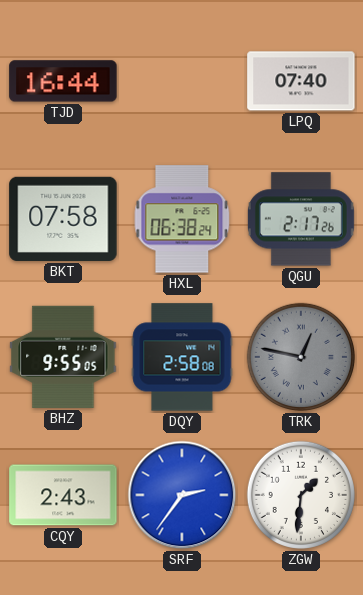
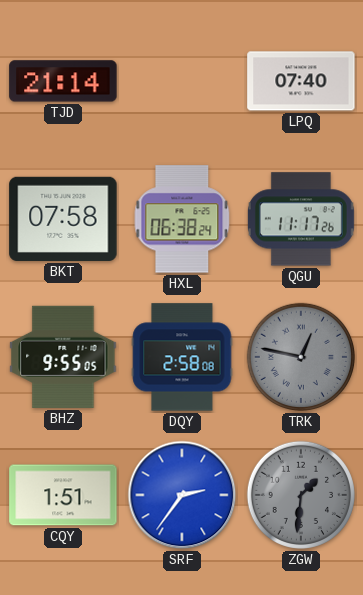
TJD: 16:44 -> 21:14
QGU: 2:17 -> 11:17
CQY: 2:43 -> 1:51
ZGW dial: white -> grey
